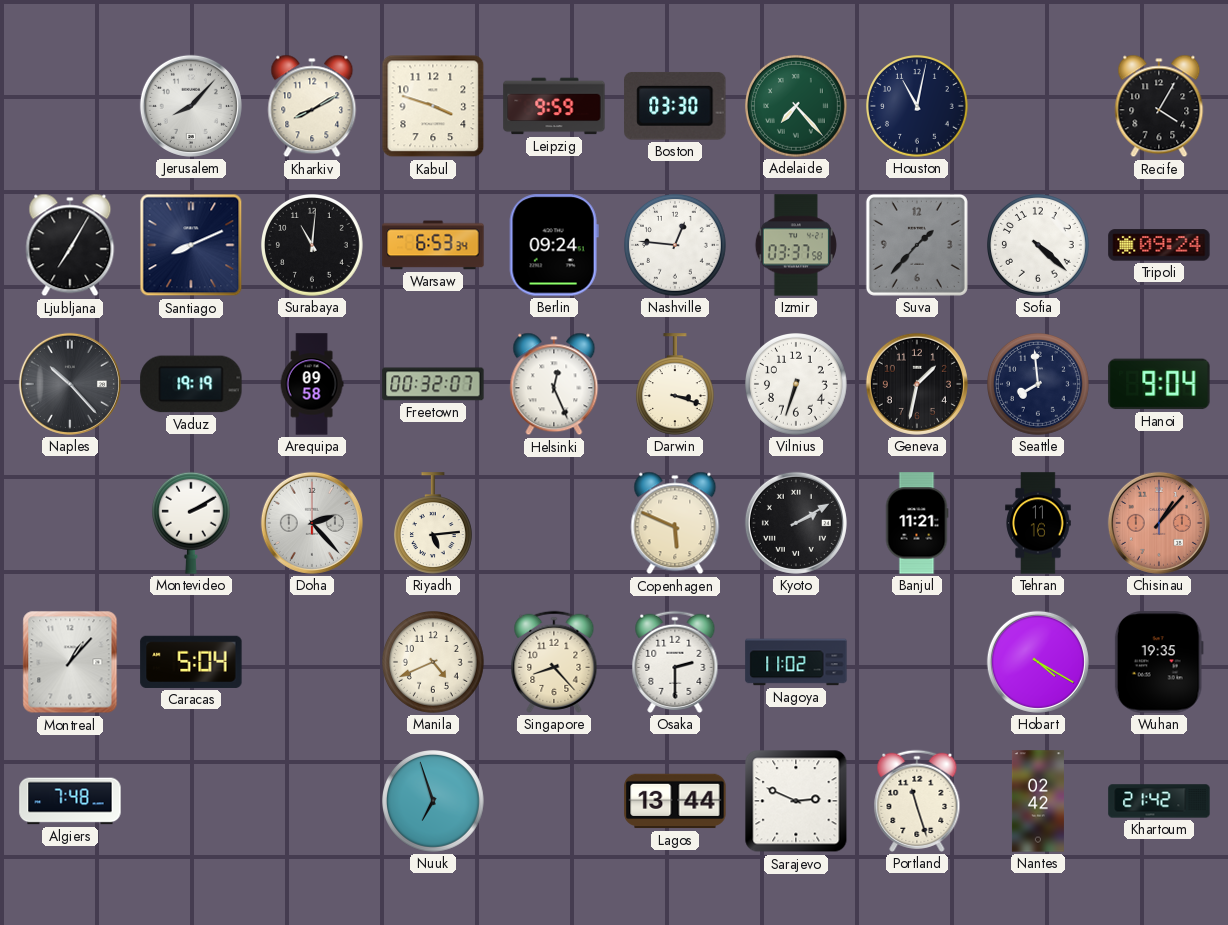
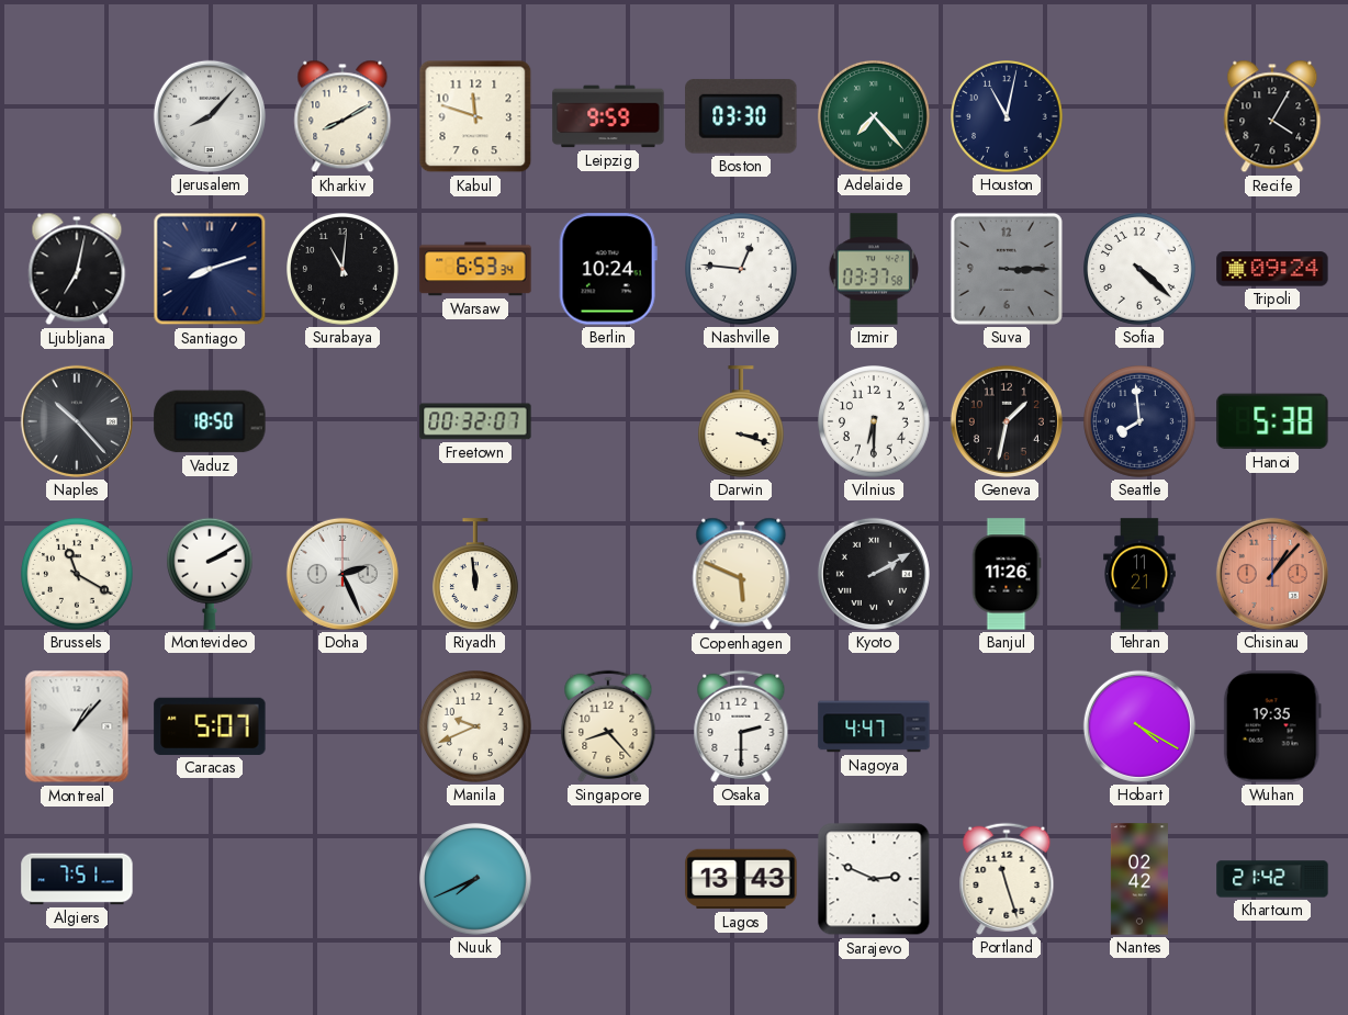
Kabul: 3:48 -> 11:48
Ljubljana: 7:05 -> 7:02
Santiago: 8:11 -> 8:12
Berlin: 09:24 -> 10:24
Suva: 1:37 -> 3:15
Vaduz: 19:19 -> 18:50
Arequipa: 09:58 -> none
Helsinki: 12:26 -> none
Vilnius: 6:33 -> 6:30
Hanoi: 9:04 -> 5:38
Brussels: none -> 11:20
Doha: 2:23 -> 2:26
Riyadh: 5:14 -> 11:59
Banjul: 11:21 -> 11:26
Tehran: 11:16 -> 11:21
Caracas: 5:04 -> 5:07
Manila: 4:41 -> 9:41
Nagoya: 11:02 -> 4:47
Algiers: 7:48 -> 7:51
Nuuk: 6:57 -> 7:41
Lagos: 13:44 -> 13:43
